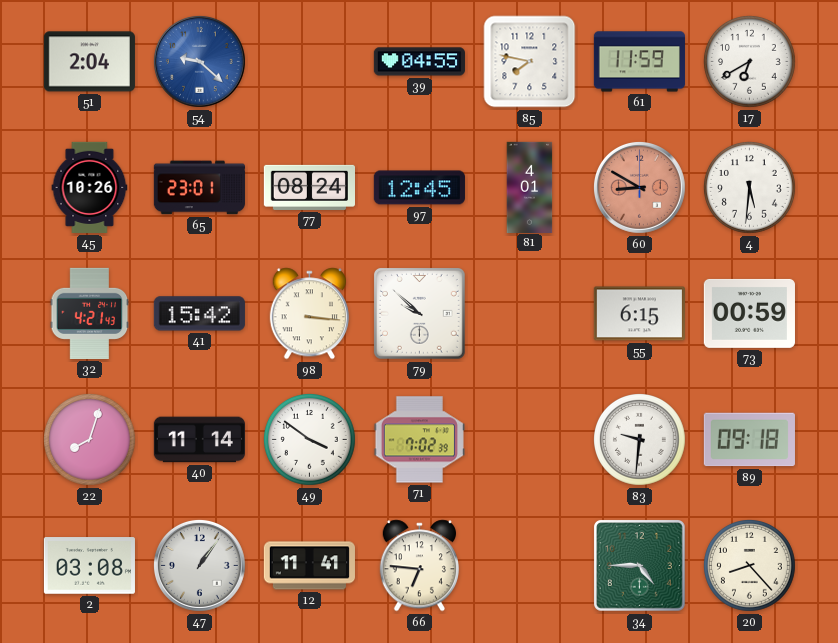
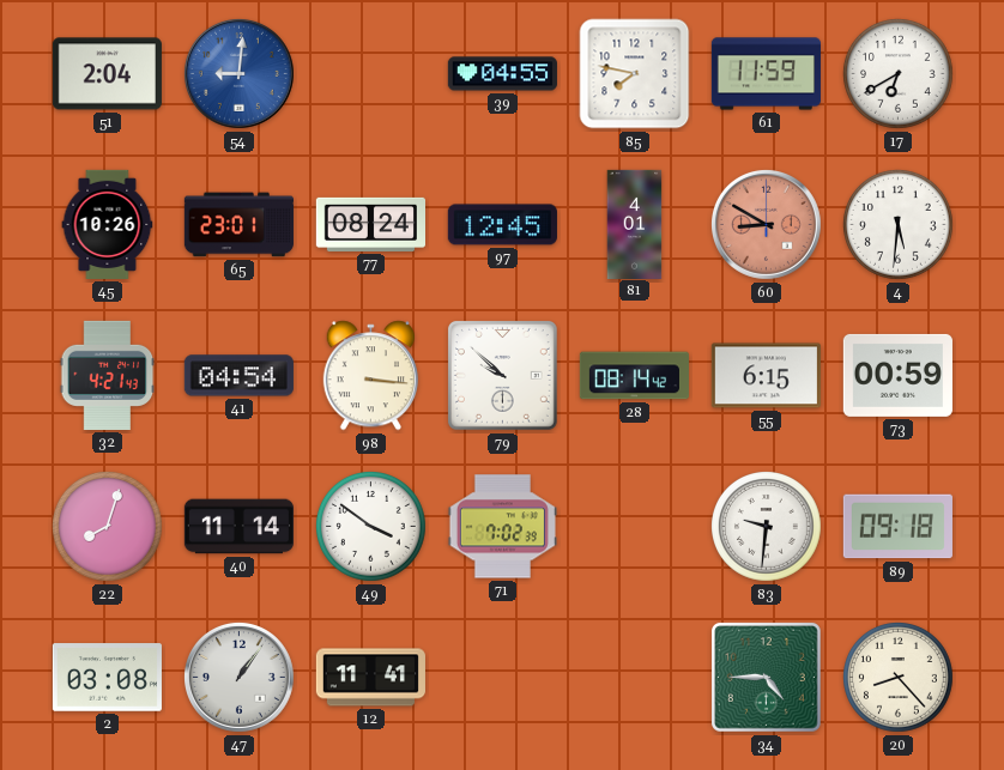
54: 9:22 -> 9:01
41: 15:42 -> 04:54
28: none -> 08:14
66: 6:46 -> none
